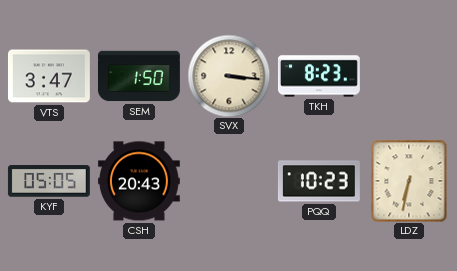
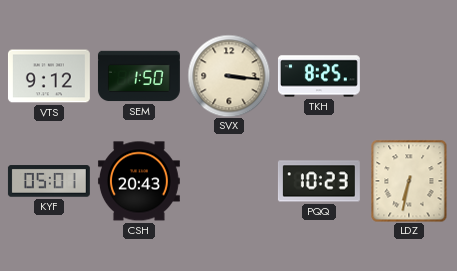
VTS: 3:47 -> 9:12
TKH: 8:23 -> 8:25
KYF: 05:05 -> 05:01
